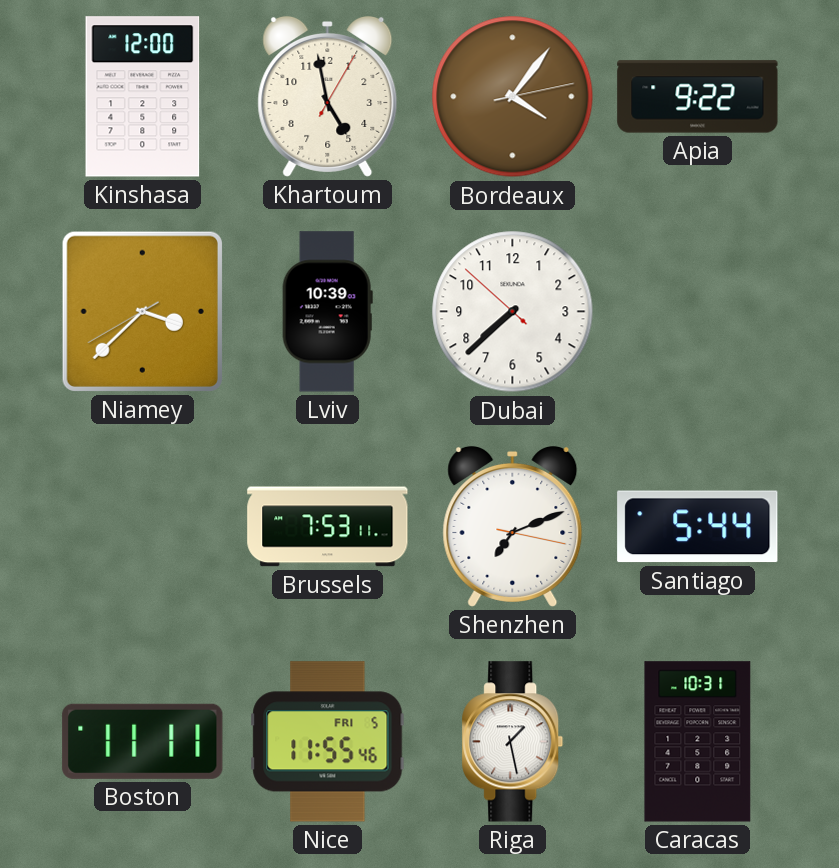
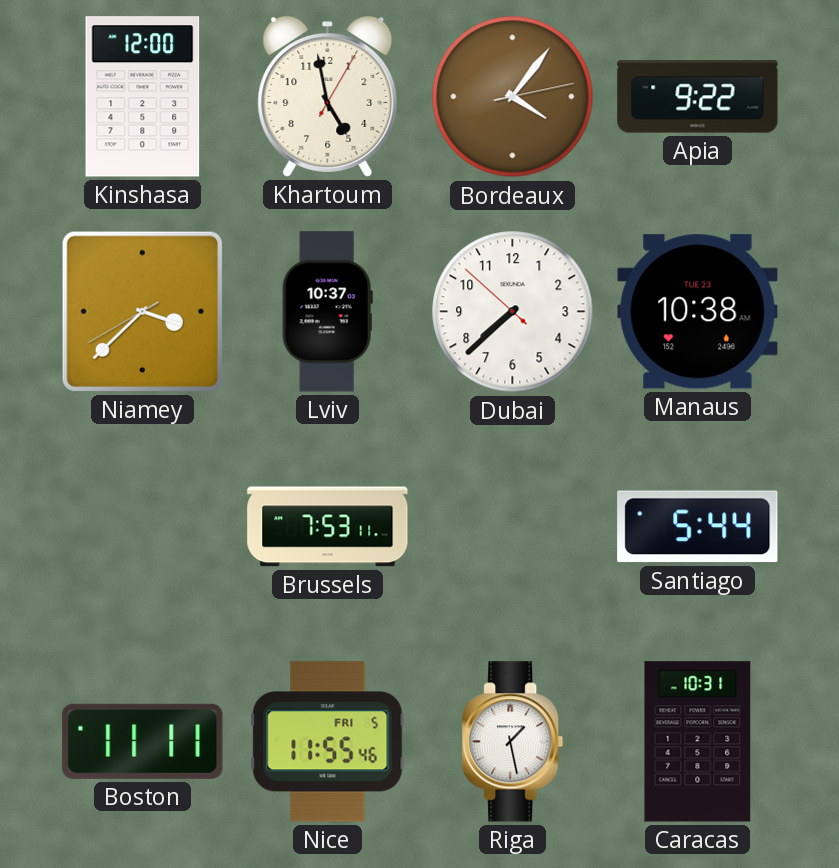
Lviv: 10:39 -> 10:37
Manaus: none -> 10:38
Shenzhen: 7:11 -> none
